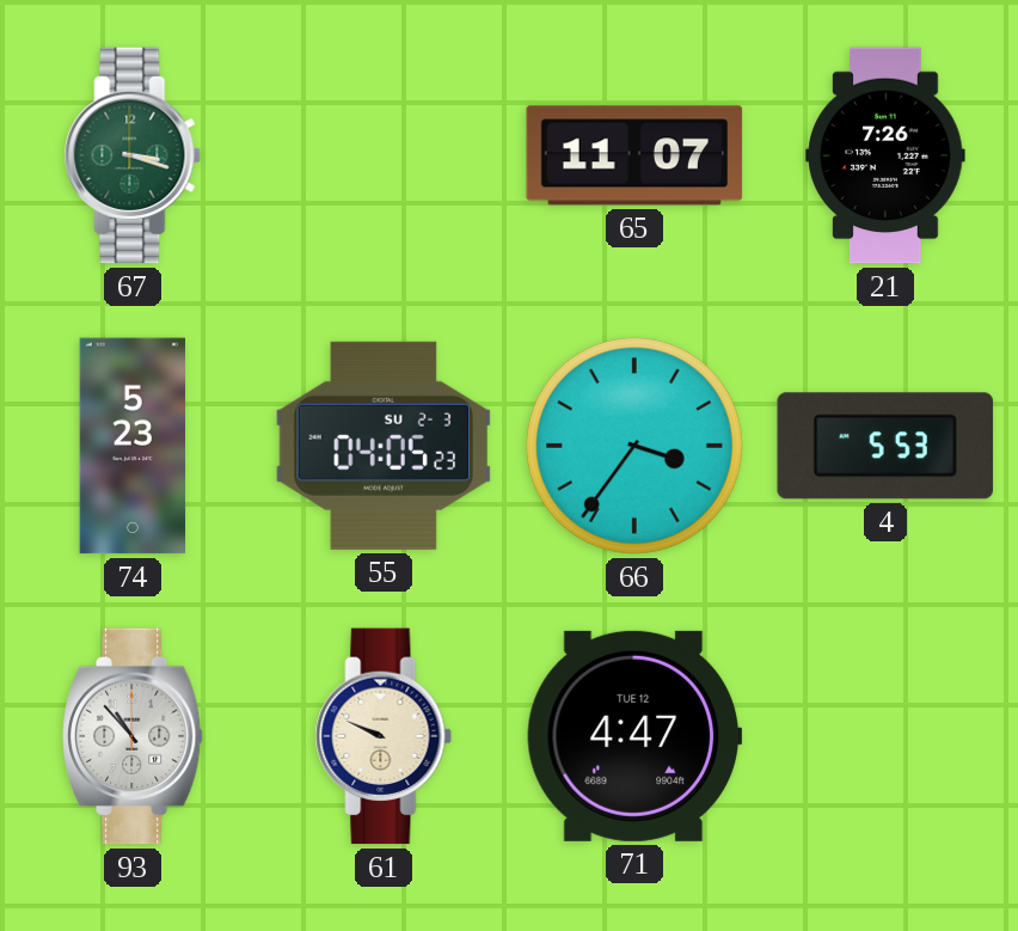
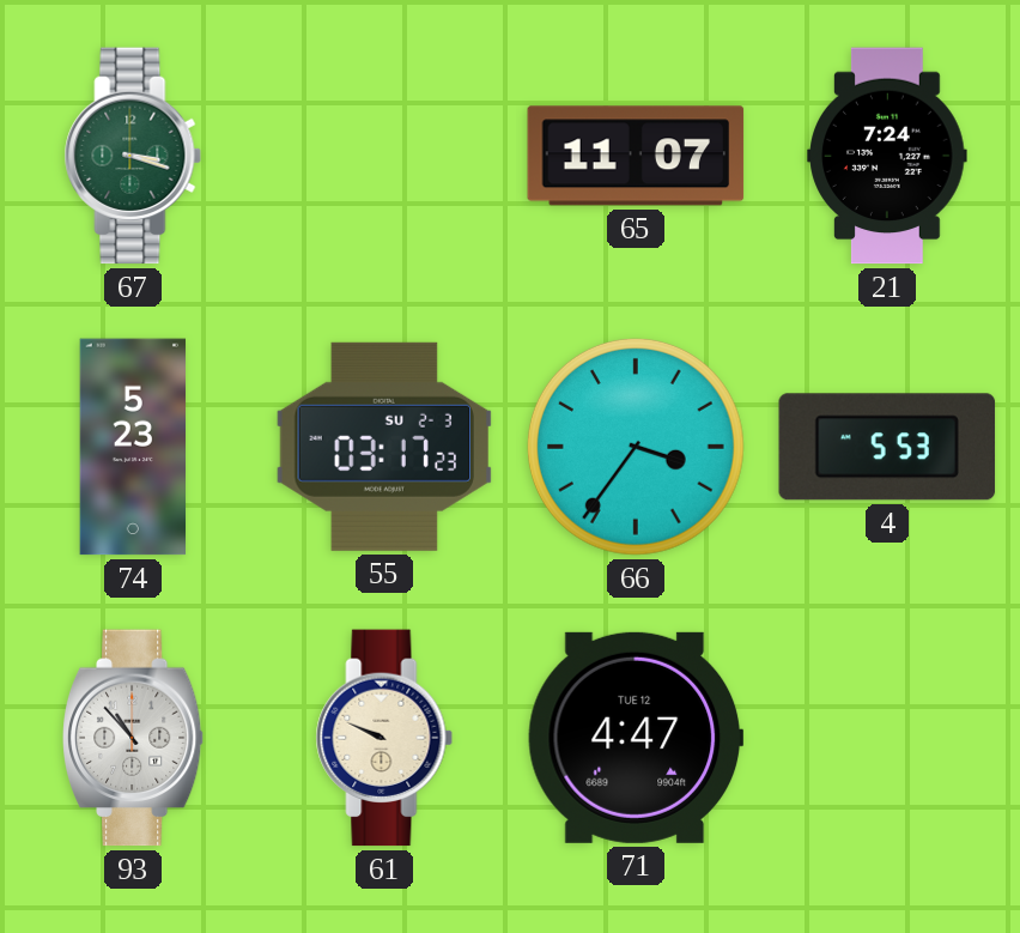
21: 7:26 -> 7:24
55: 04:05 -> 03:17
